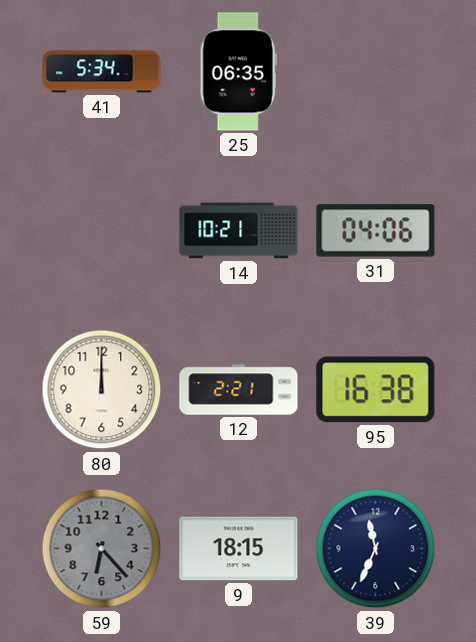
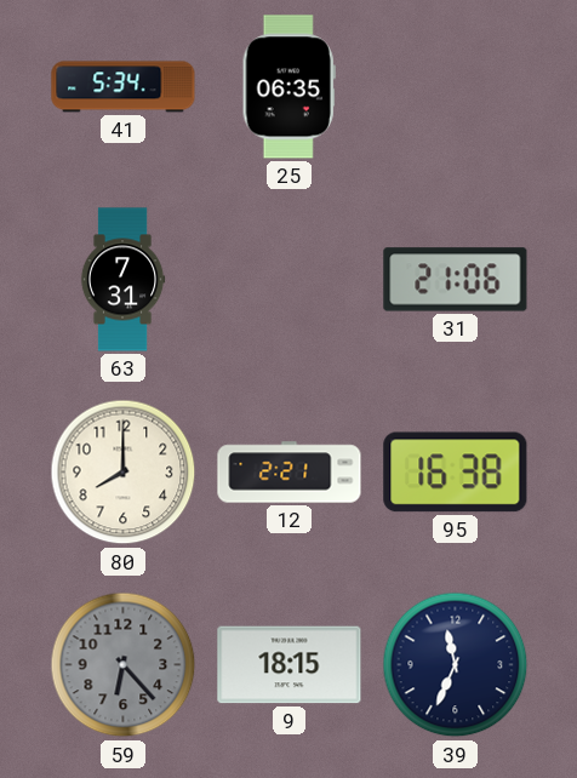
63: none -> 7:31
14: 10:21 -> none
31: 04:06 -> 21:06
80: 12:00 -> 8:00
